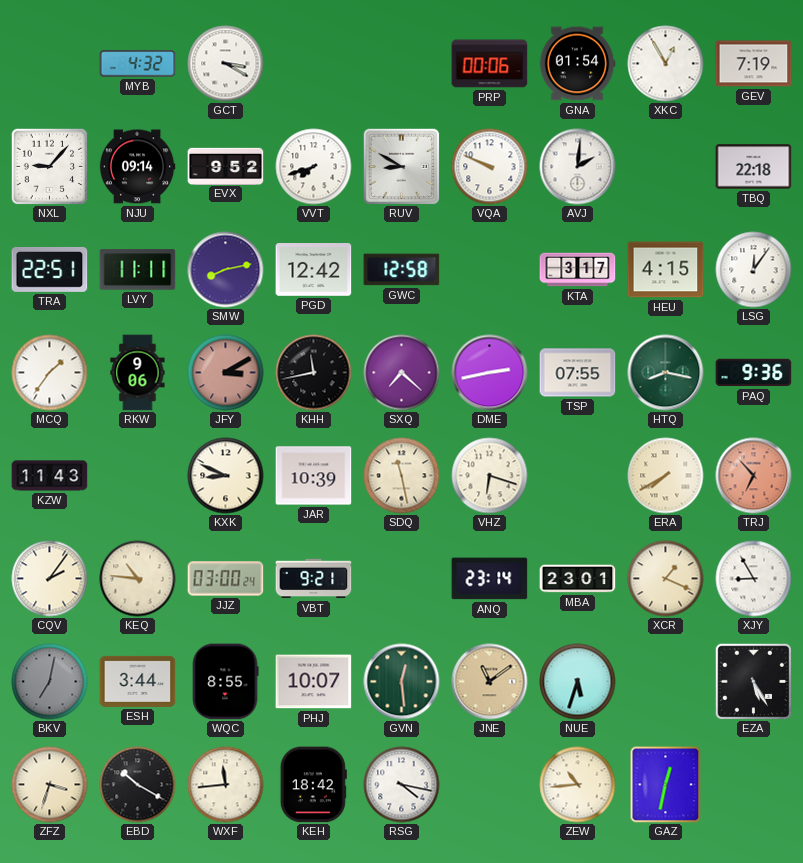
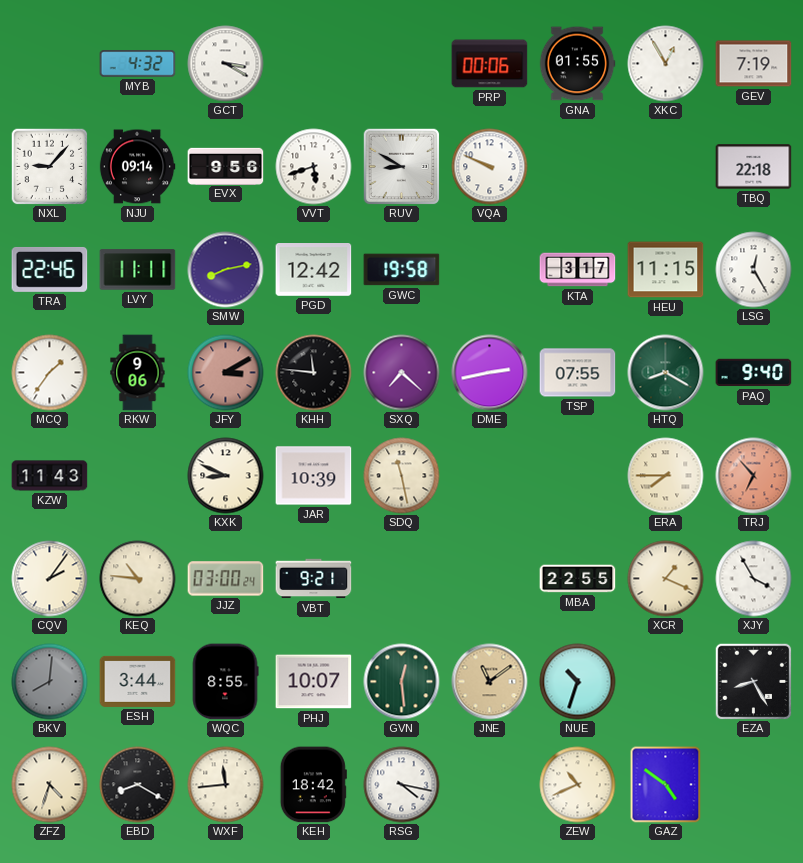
GNA: 01:54 -> 01:55
EVX: 9:52 -> 9:56
VVT: 7:42 -> 5:42
AVJ: 2:01 -> none
TRA: 22:51 -> 22:46
GWC: 12:58 -> 19:58
HEU: 4:15 -> 11:15
LSG: 12:06 -> 12:25
KHH: 11:43 -> 11:46
HTQ: 8:17 -> 8:20
PAQ: 9:36 -> 9:40
VHZ: 6:18 -> none
ERA: 7:40 -> 7:45
ANQ: 23:14 -> none
MBA: 23:01 -> 22:55
XJY: 8:55 -> 3:55
BKV: 7:02 -> 8:01
NUE: 5:33 -> 10:33
EZA: 5:25 -> 8:25
ZFZ: 3:33 -> 4:33
EBD: 10:20 -> 8:20
ZEW: 10:44 -> 10:41
GAZ: 12:32 -> 4:51
